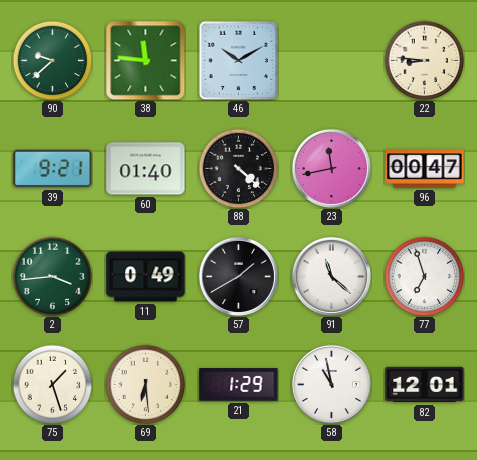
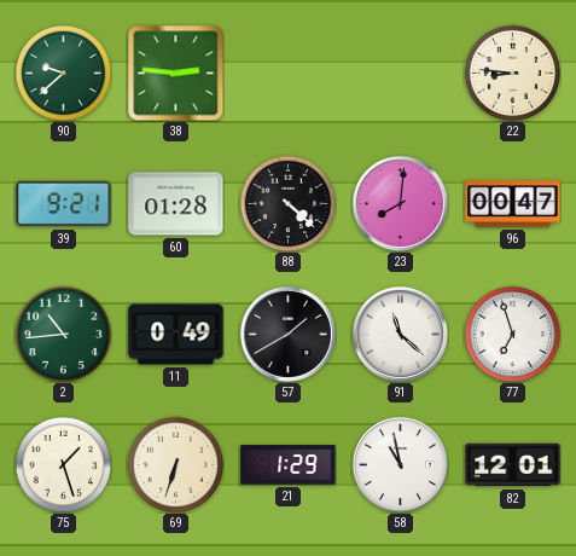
38: 11:46 -> 2:46
46: 10:10 -> none
60: 01:40 -> 01:28
23: 11:43 -> 8:01
2: 3:44 -> 10:44
69: 6:29 -> 6:33
